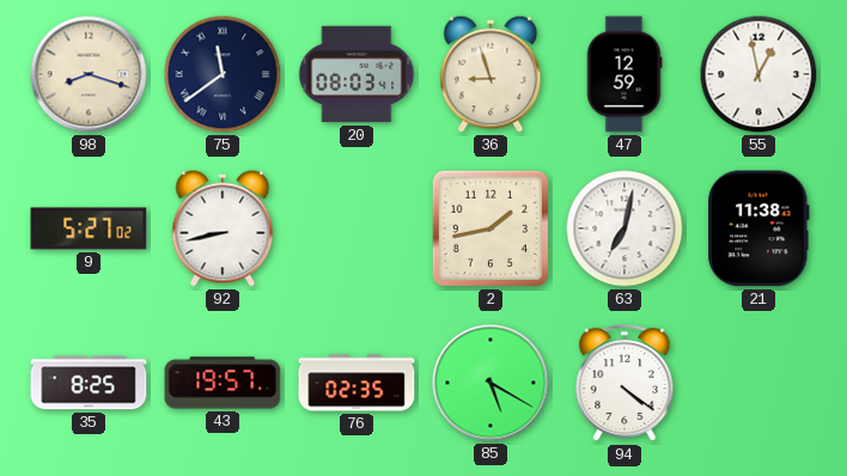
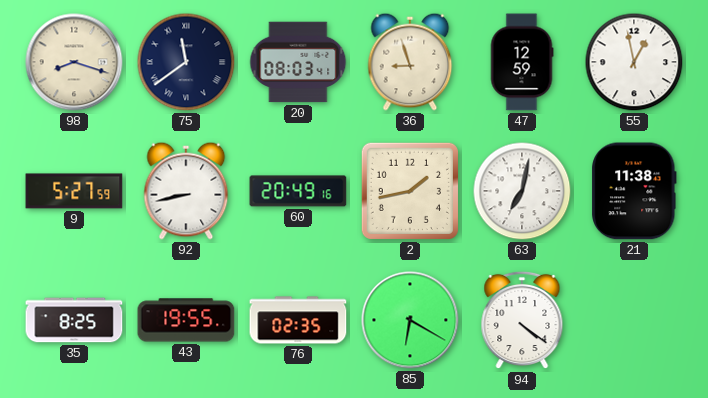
9: 5:27:02 -> 5:27:59
60: none -> 20:49
43: 19:57 -> 19:55
85: 5:20 -> 6:20
